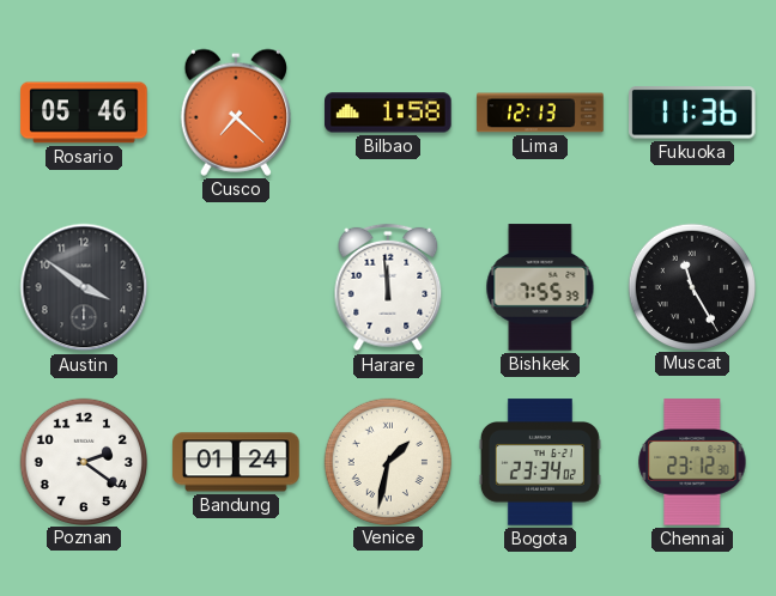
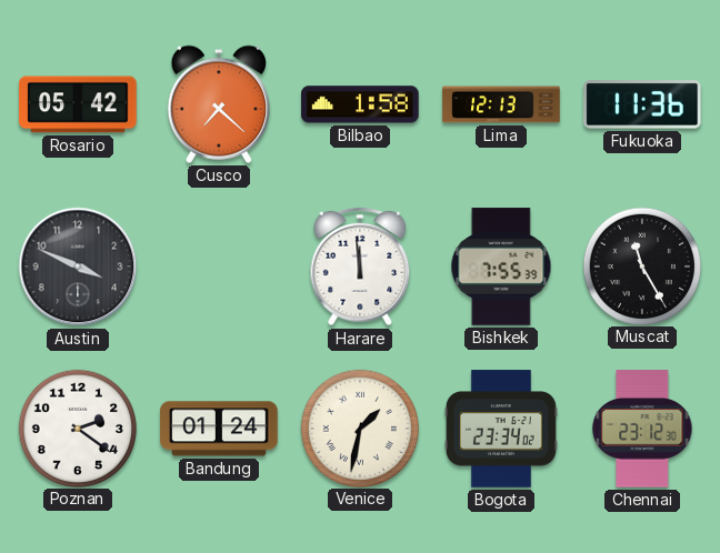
Rosario: 05:46 -> 05:42
Austin: 3:51 -> 3:49
